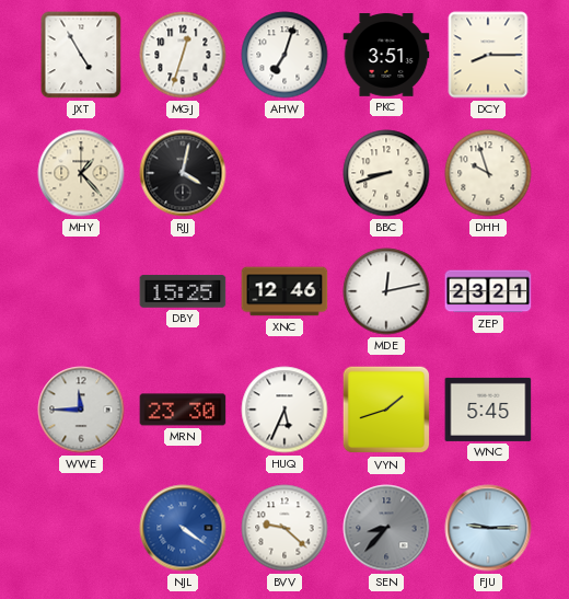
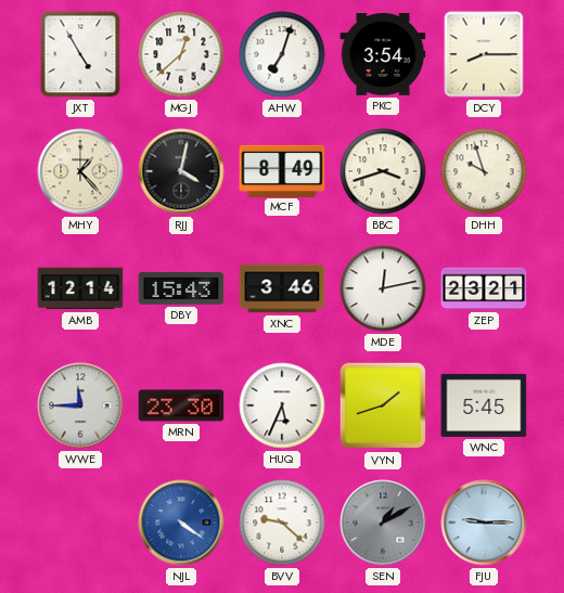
MGJ: 12:33 -> 12:38
PKC: 3:51 -> 3:54
MCF: none -> 8:49
BBC: 8:42 -> 3:42
AMB: none -> 12:14
DBY: 15:25 -> 15:43
XNC: 12:46 -> 3:46
SEN: 8:37 -> 1:10
